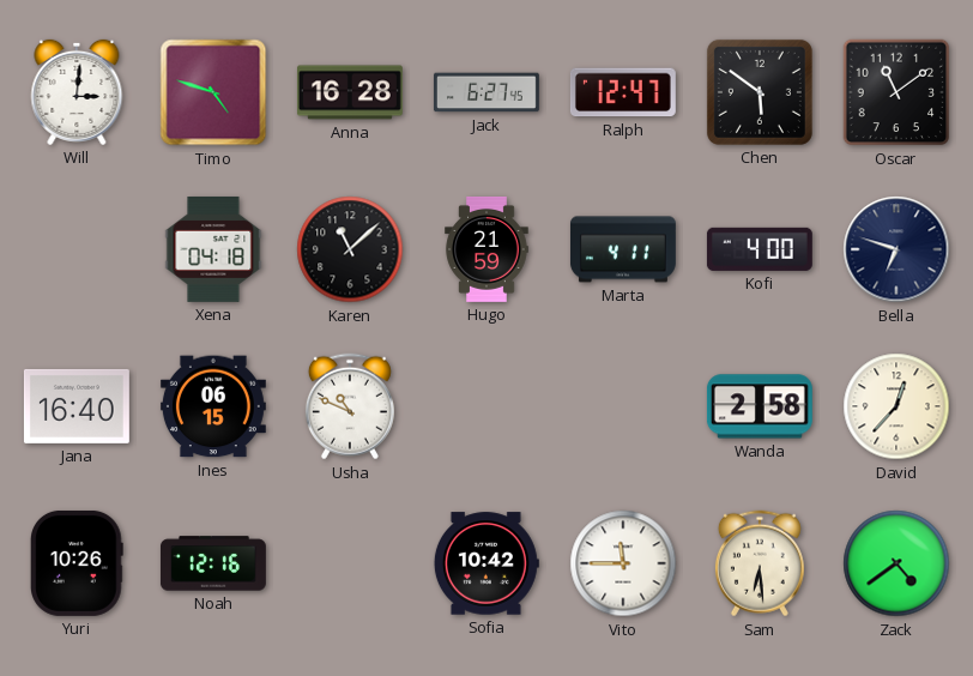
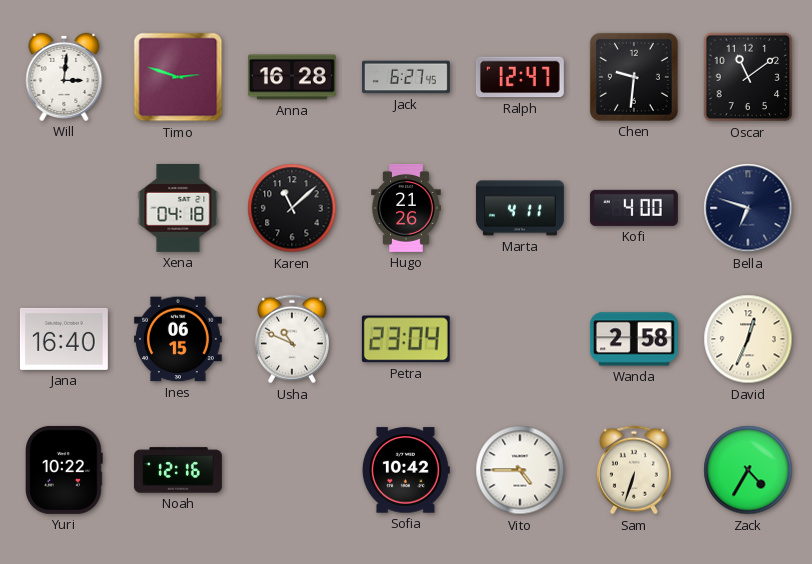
Timo: 4:48 -> 2:48
Chen: 5:51 -> 9:31
Hugo: 21:59 -> 21:26
Petra: none -> 23:04
David: 12:37 -> 12:34
Yuri: 10:26 -> 10:22
Vito: 11:45 -> 4:45
Sam: 6:29 -> 6:33
Zack: 4:39 -> 4:35
